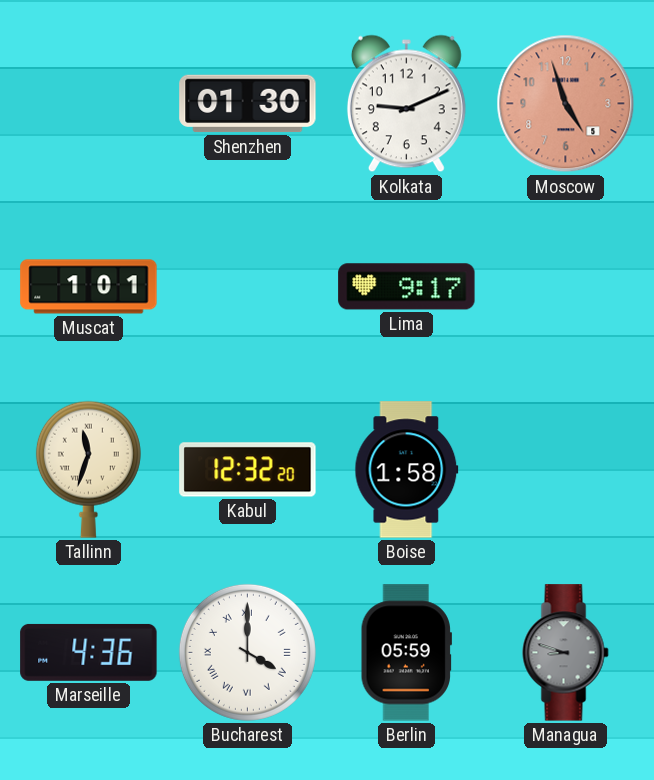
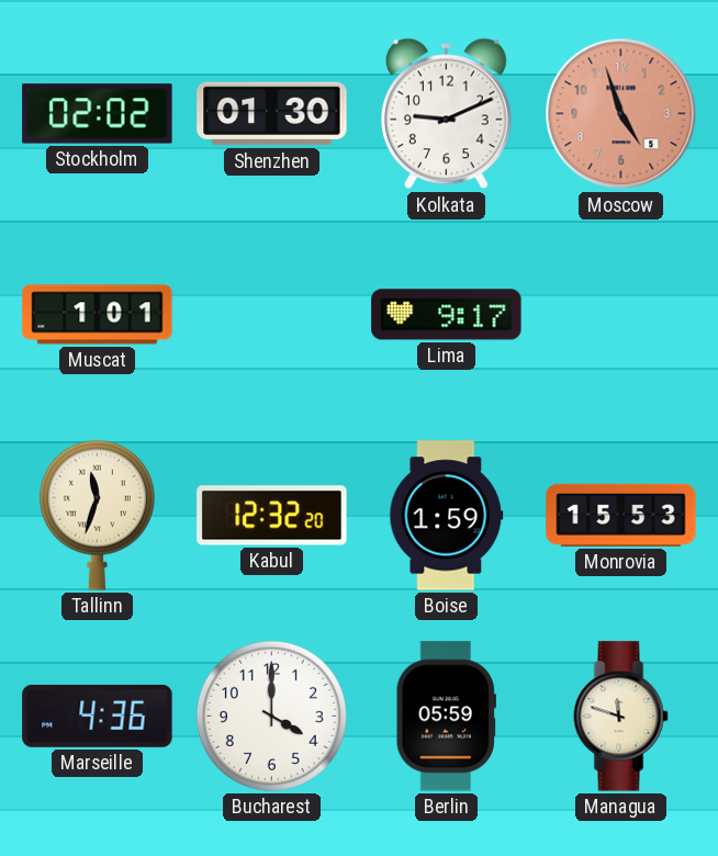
Stockholm: none -> 02:02
Boise: 1:58 -> 1:59
Monrovia: none -> 15:53
Bucharest numerals: Roman -> Arabic
Managua: 8:48 -> 11:48
Managua dial: grey -> cream
